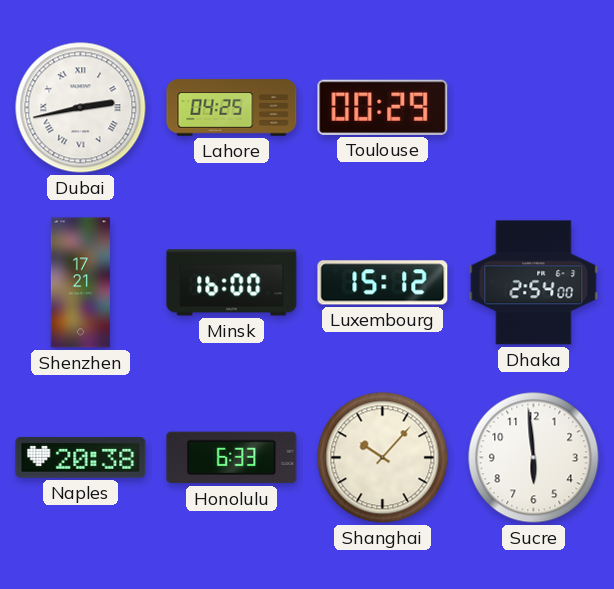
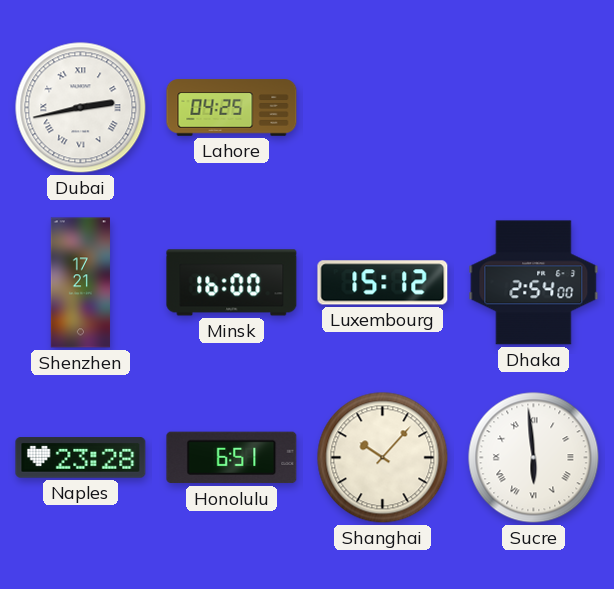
Toulouse: 00:29 -> none
Naples: 20:38 -> 23:28
Honolulu: 6:33 -> 6:51
Sucre numerals: Arabic -> Roman
